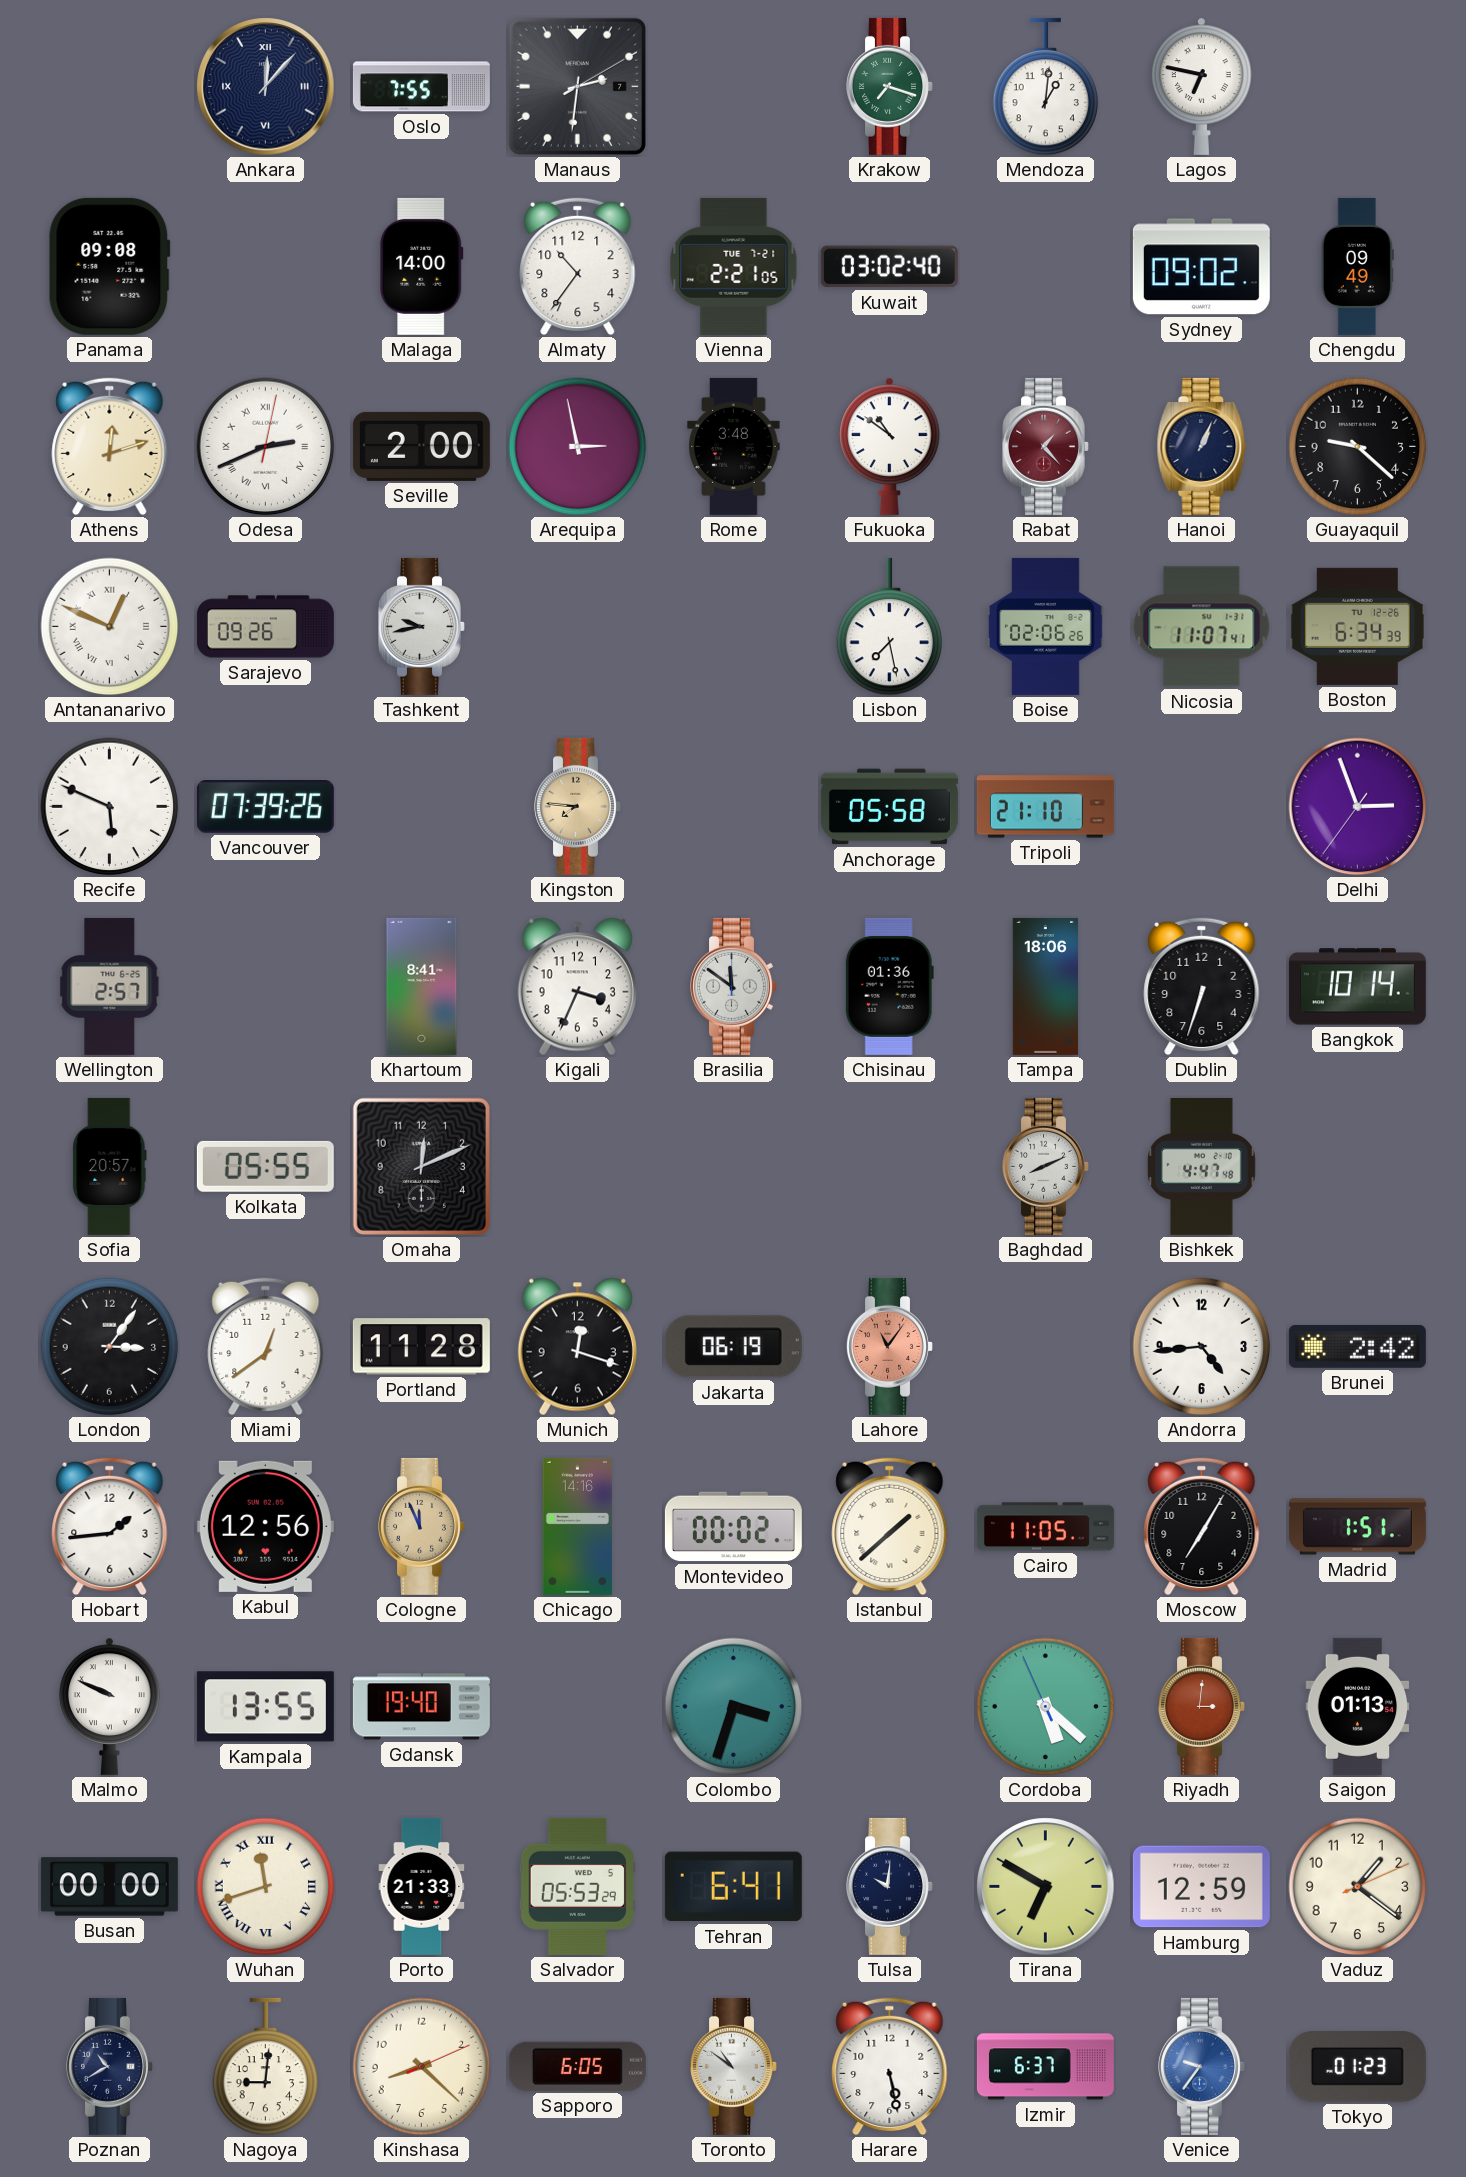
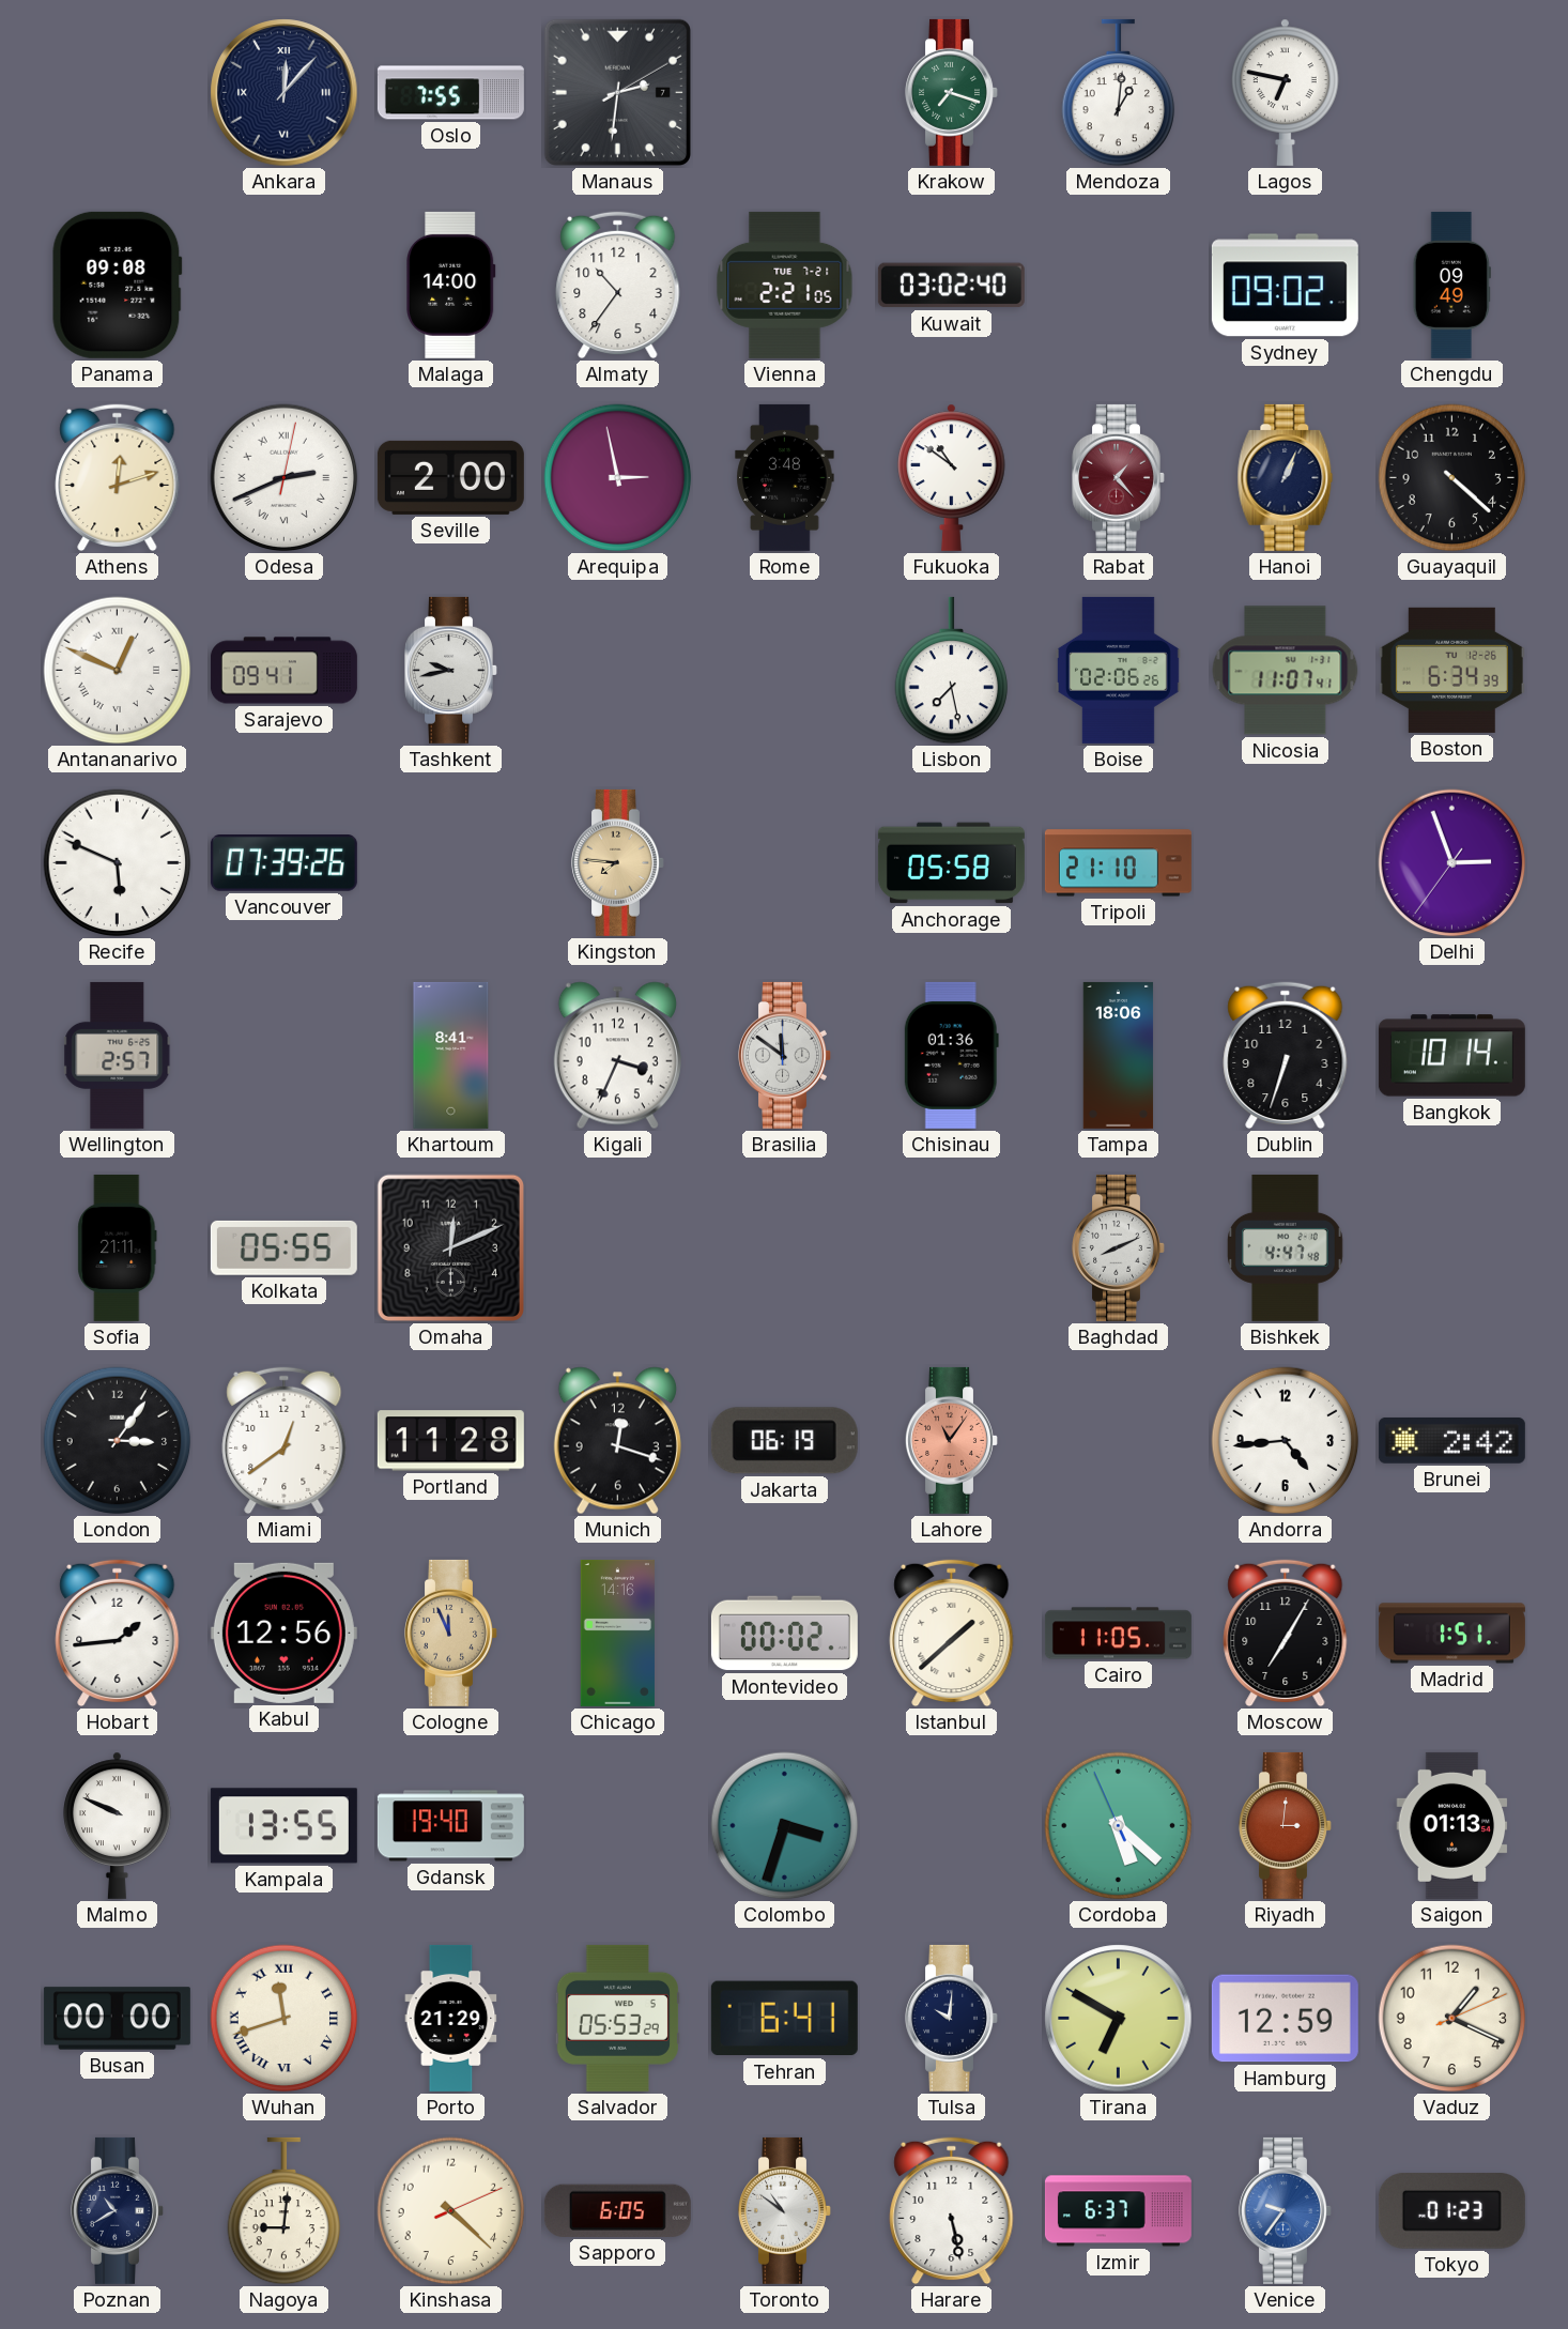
Guayaquil: 9:22 -> 4:22
Sarajevo: 09:26 -> 09:41
Sofia: 20:57 -> 21:11
Porto: 21:33 -> 21:29
Vaduz: 1:21 -> 1:19
Kinshasa: 8:22 -> 4:22
